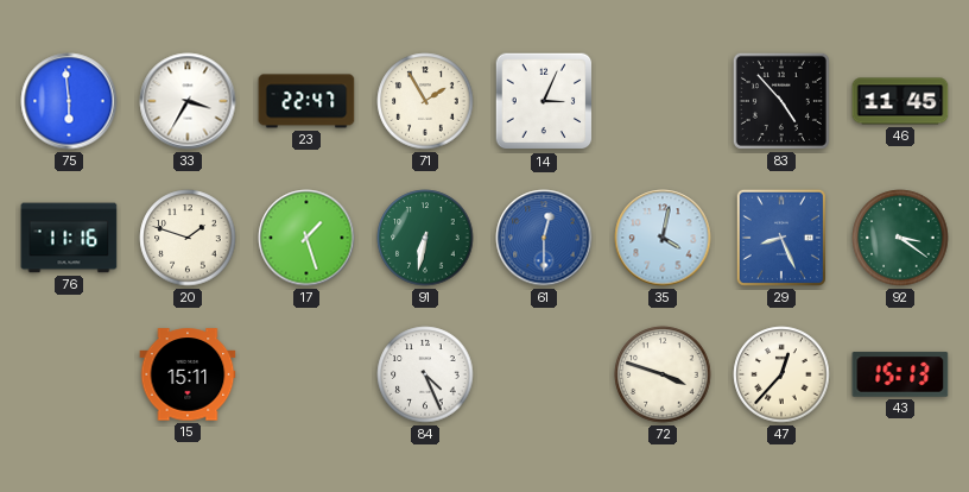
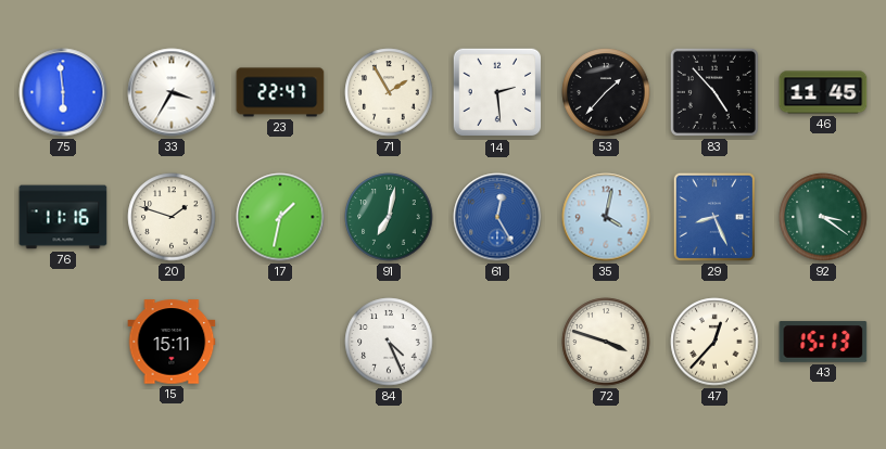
14: 3:04 -> 2:29
53: none -> 1:37
17: 1:27 -> 1:32
91: 6:32 -> 7:02
61: 12:30 -> 12:25
